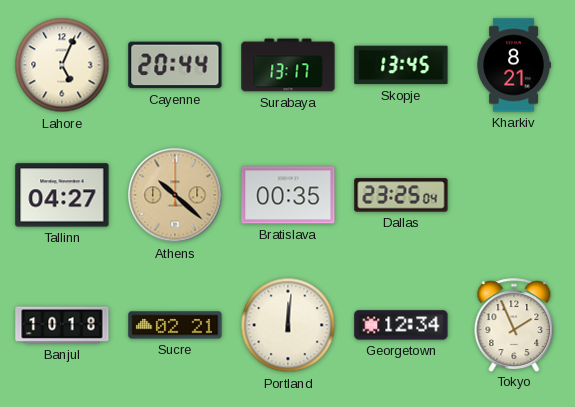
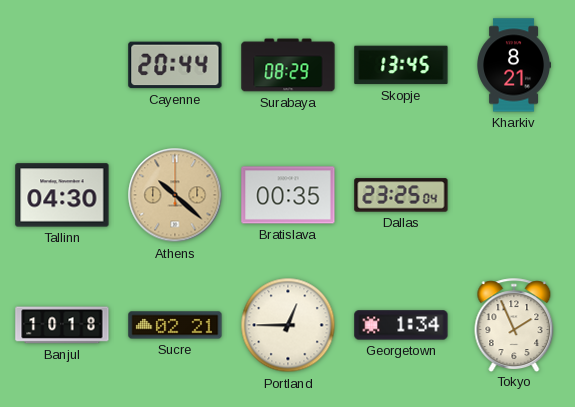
Lahore: 5:04 -> none
Surabaya: 13:17 -> 08:29
Tallinn: 04:27 -> 04:30
Portland: 12:01 -> 12:45
Georgetown: 12:34 -> 1:34
